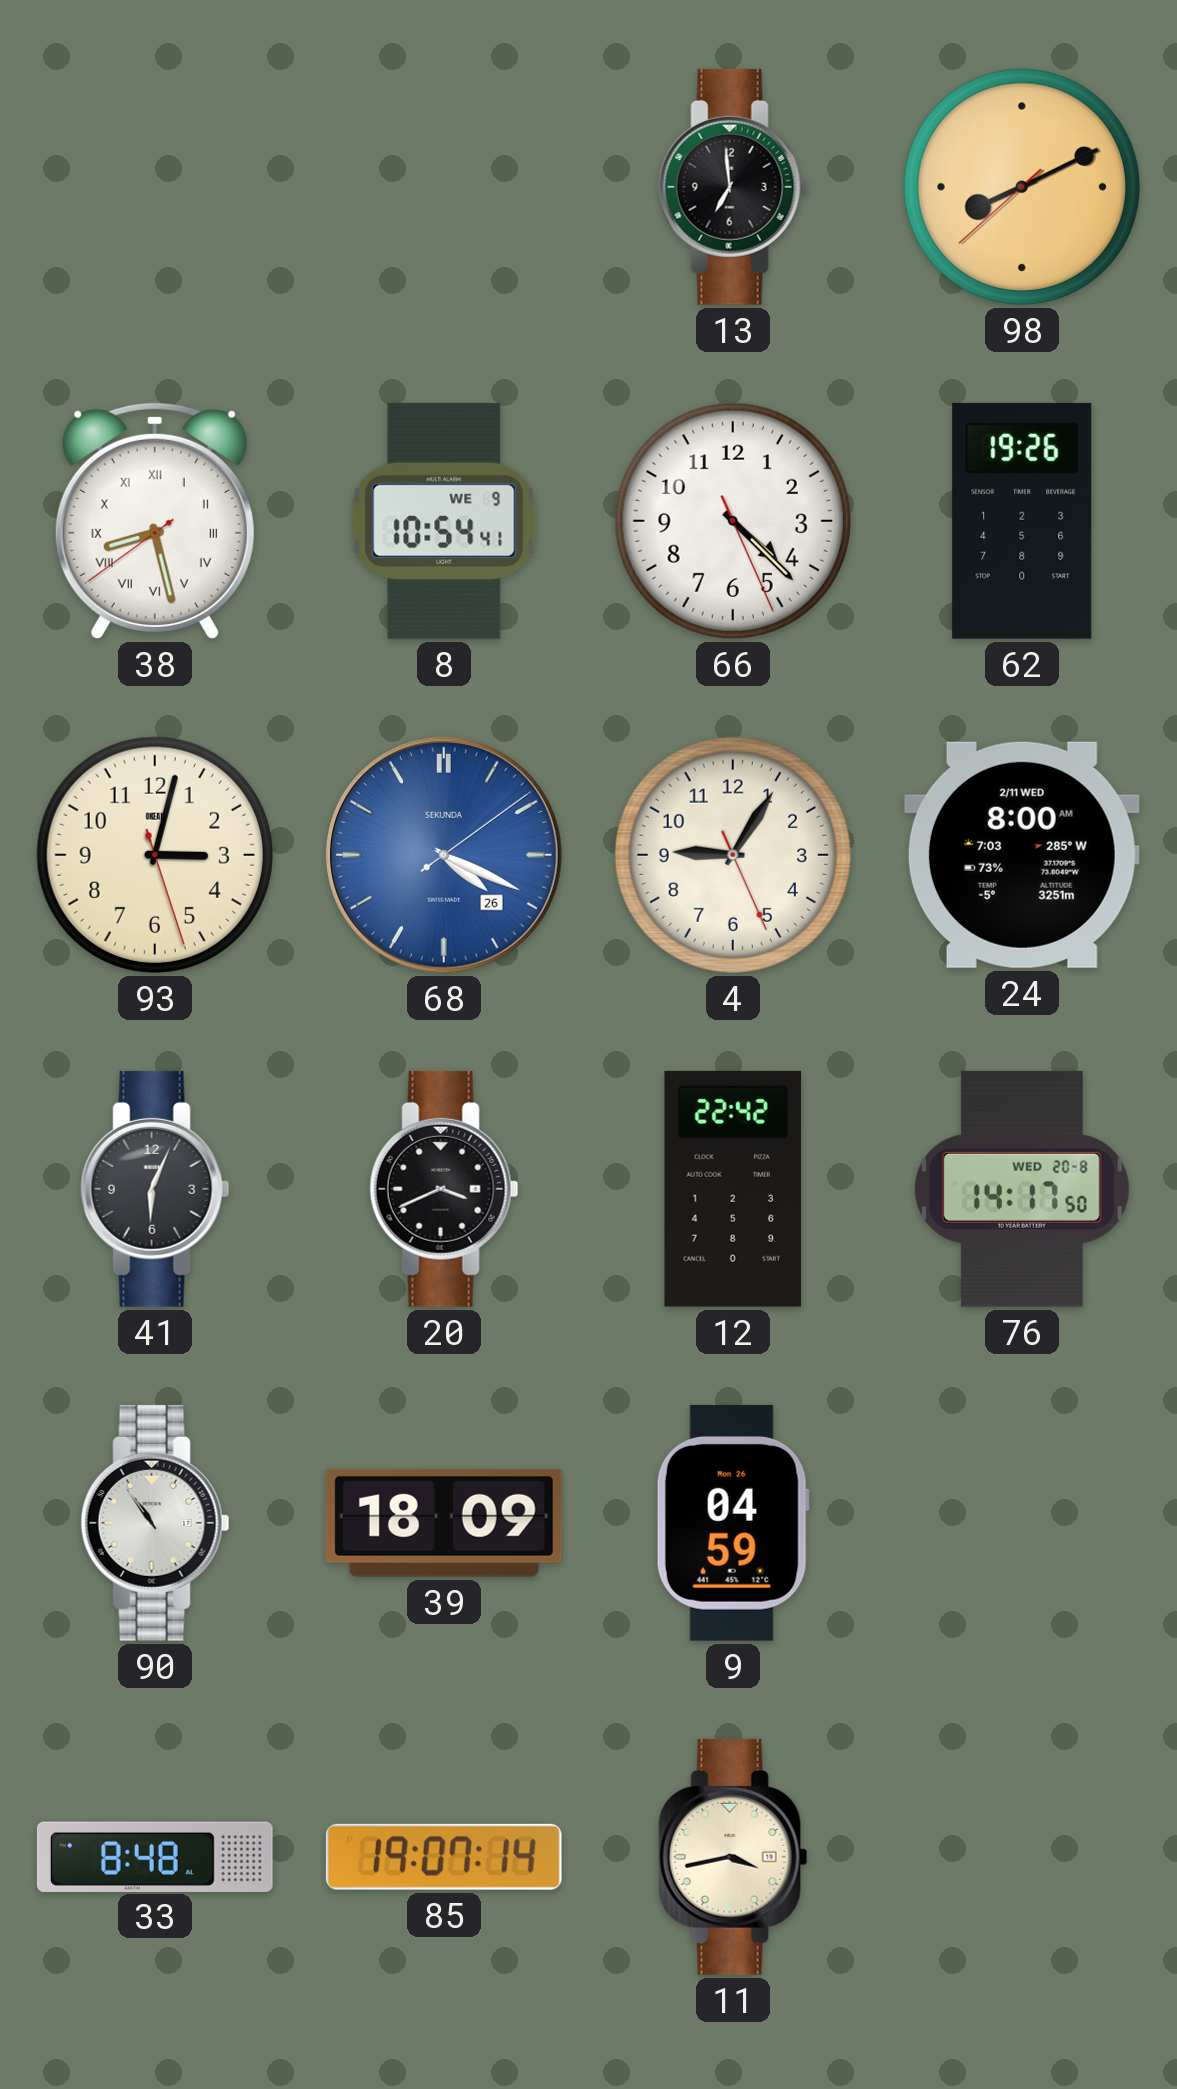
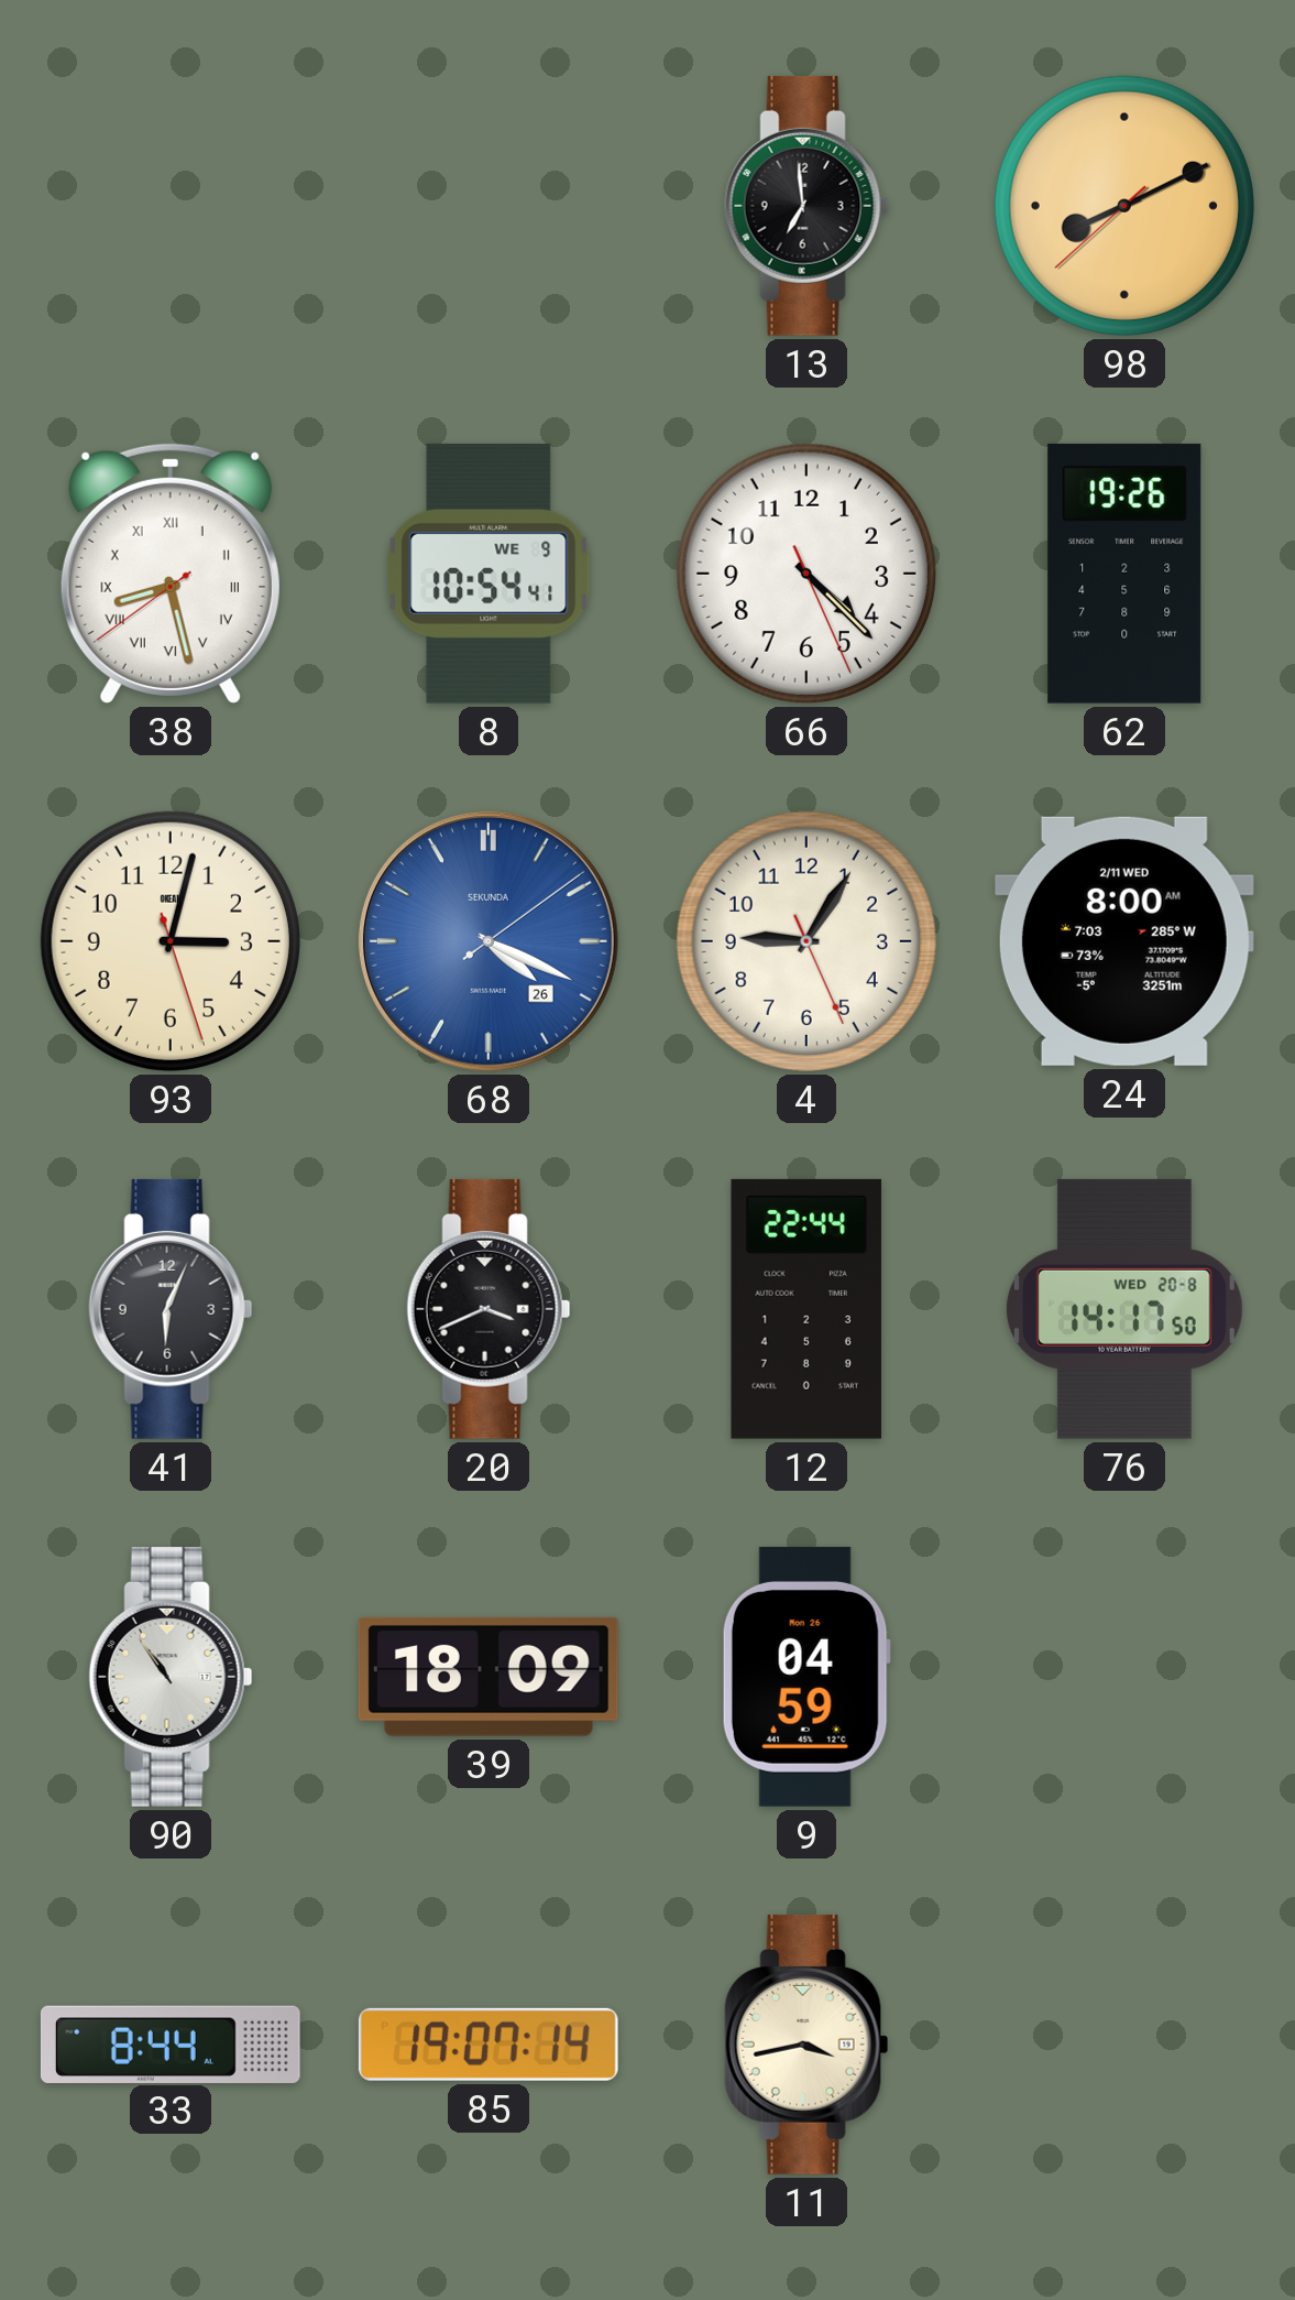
12: 22:42 -> 22:44
33: 8:48 -> 8:44
